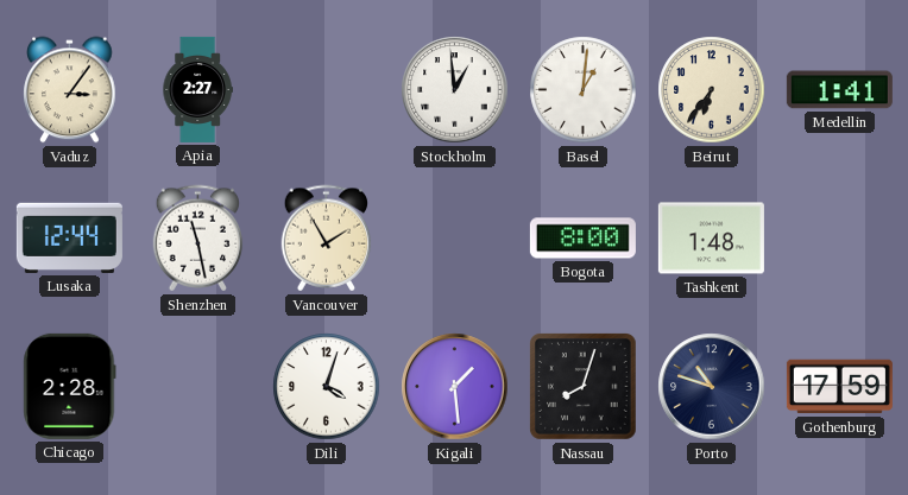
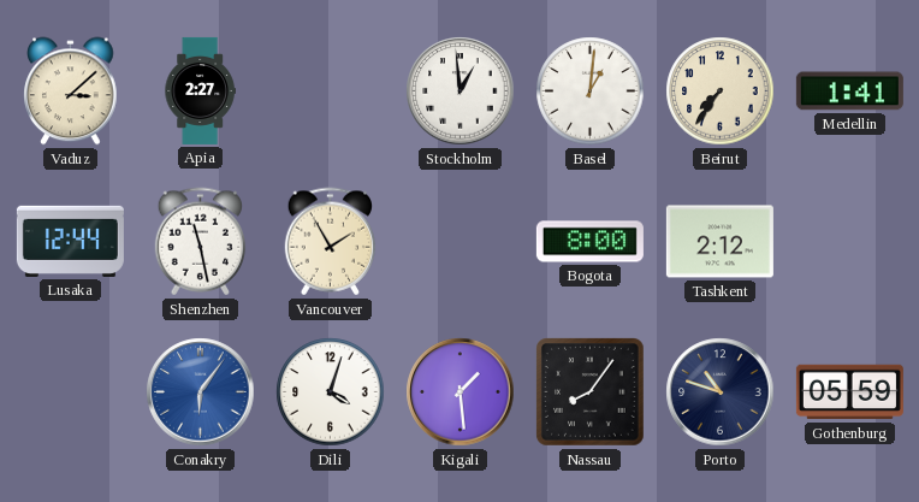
Vaduz: 3:06 -> 3:08
Beirut: 6:36 -> 7:36
Tashkent: 1:48 -> 2:12
Chicago: 2:28 -> none
Conakry: none -> 6:06
Nassau: 8:03 -> 8:06
Gothenburg: 17:59 -> 05:59
